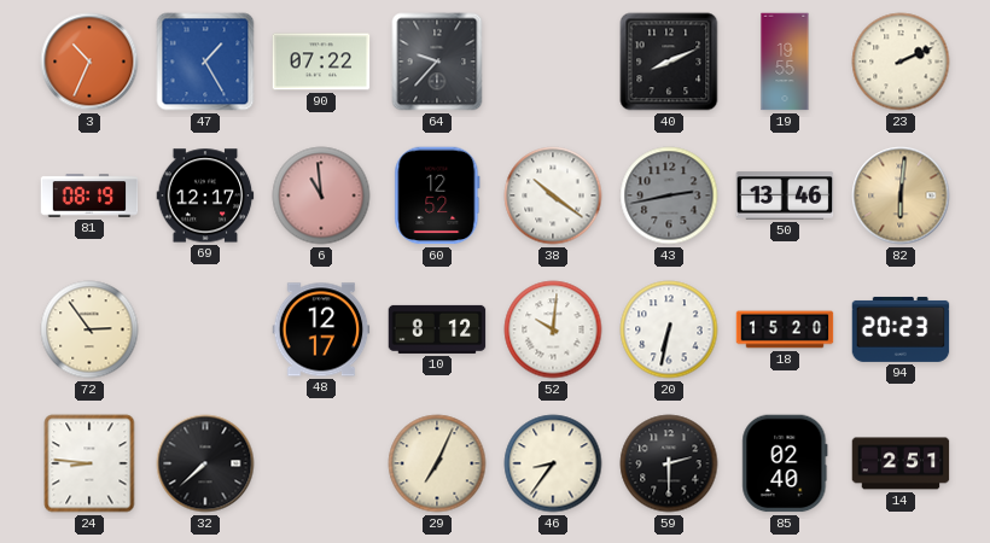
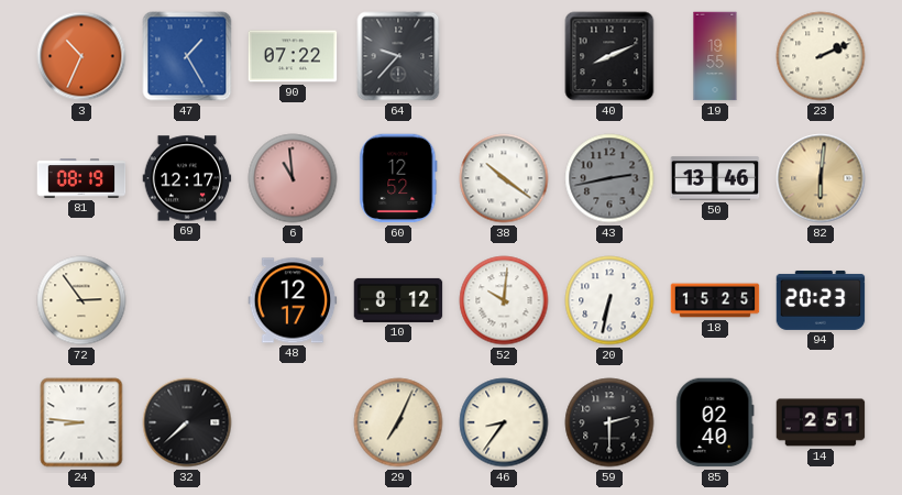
18: 15:20 -> 15:25
